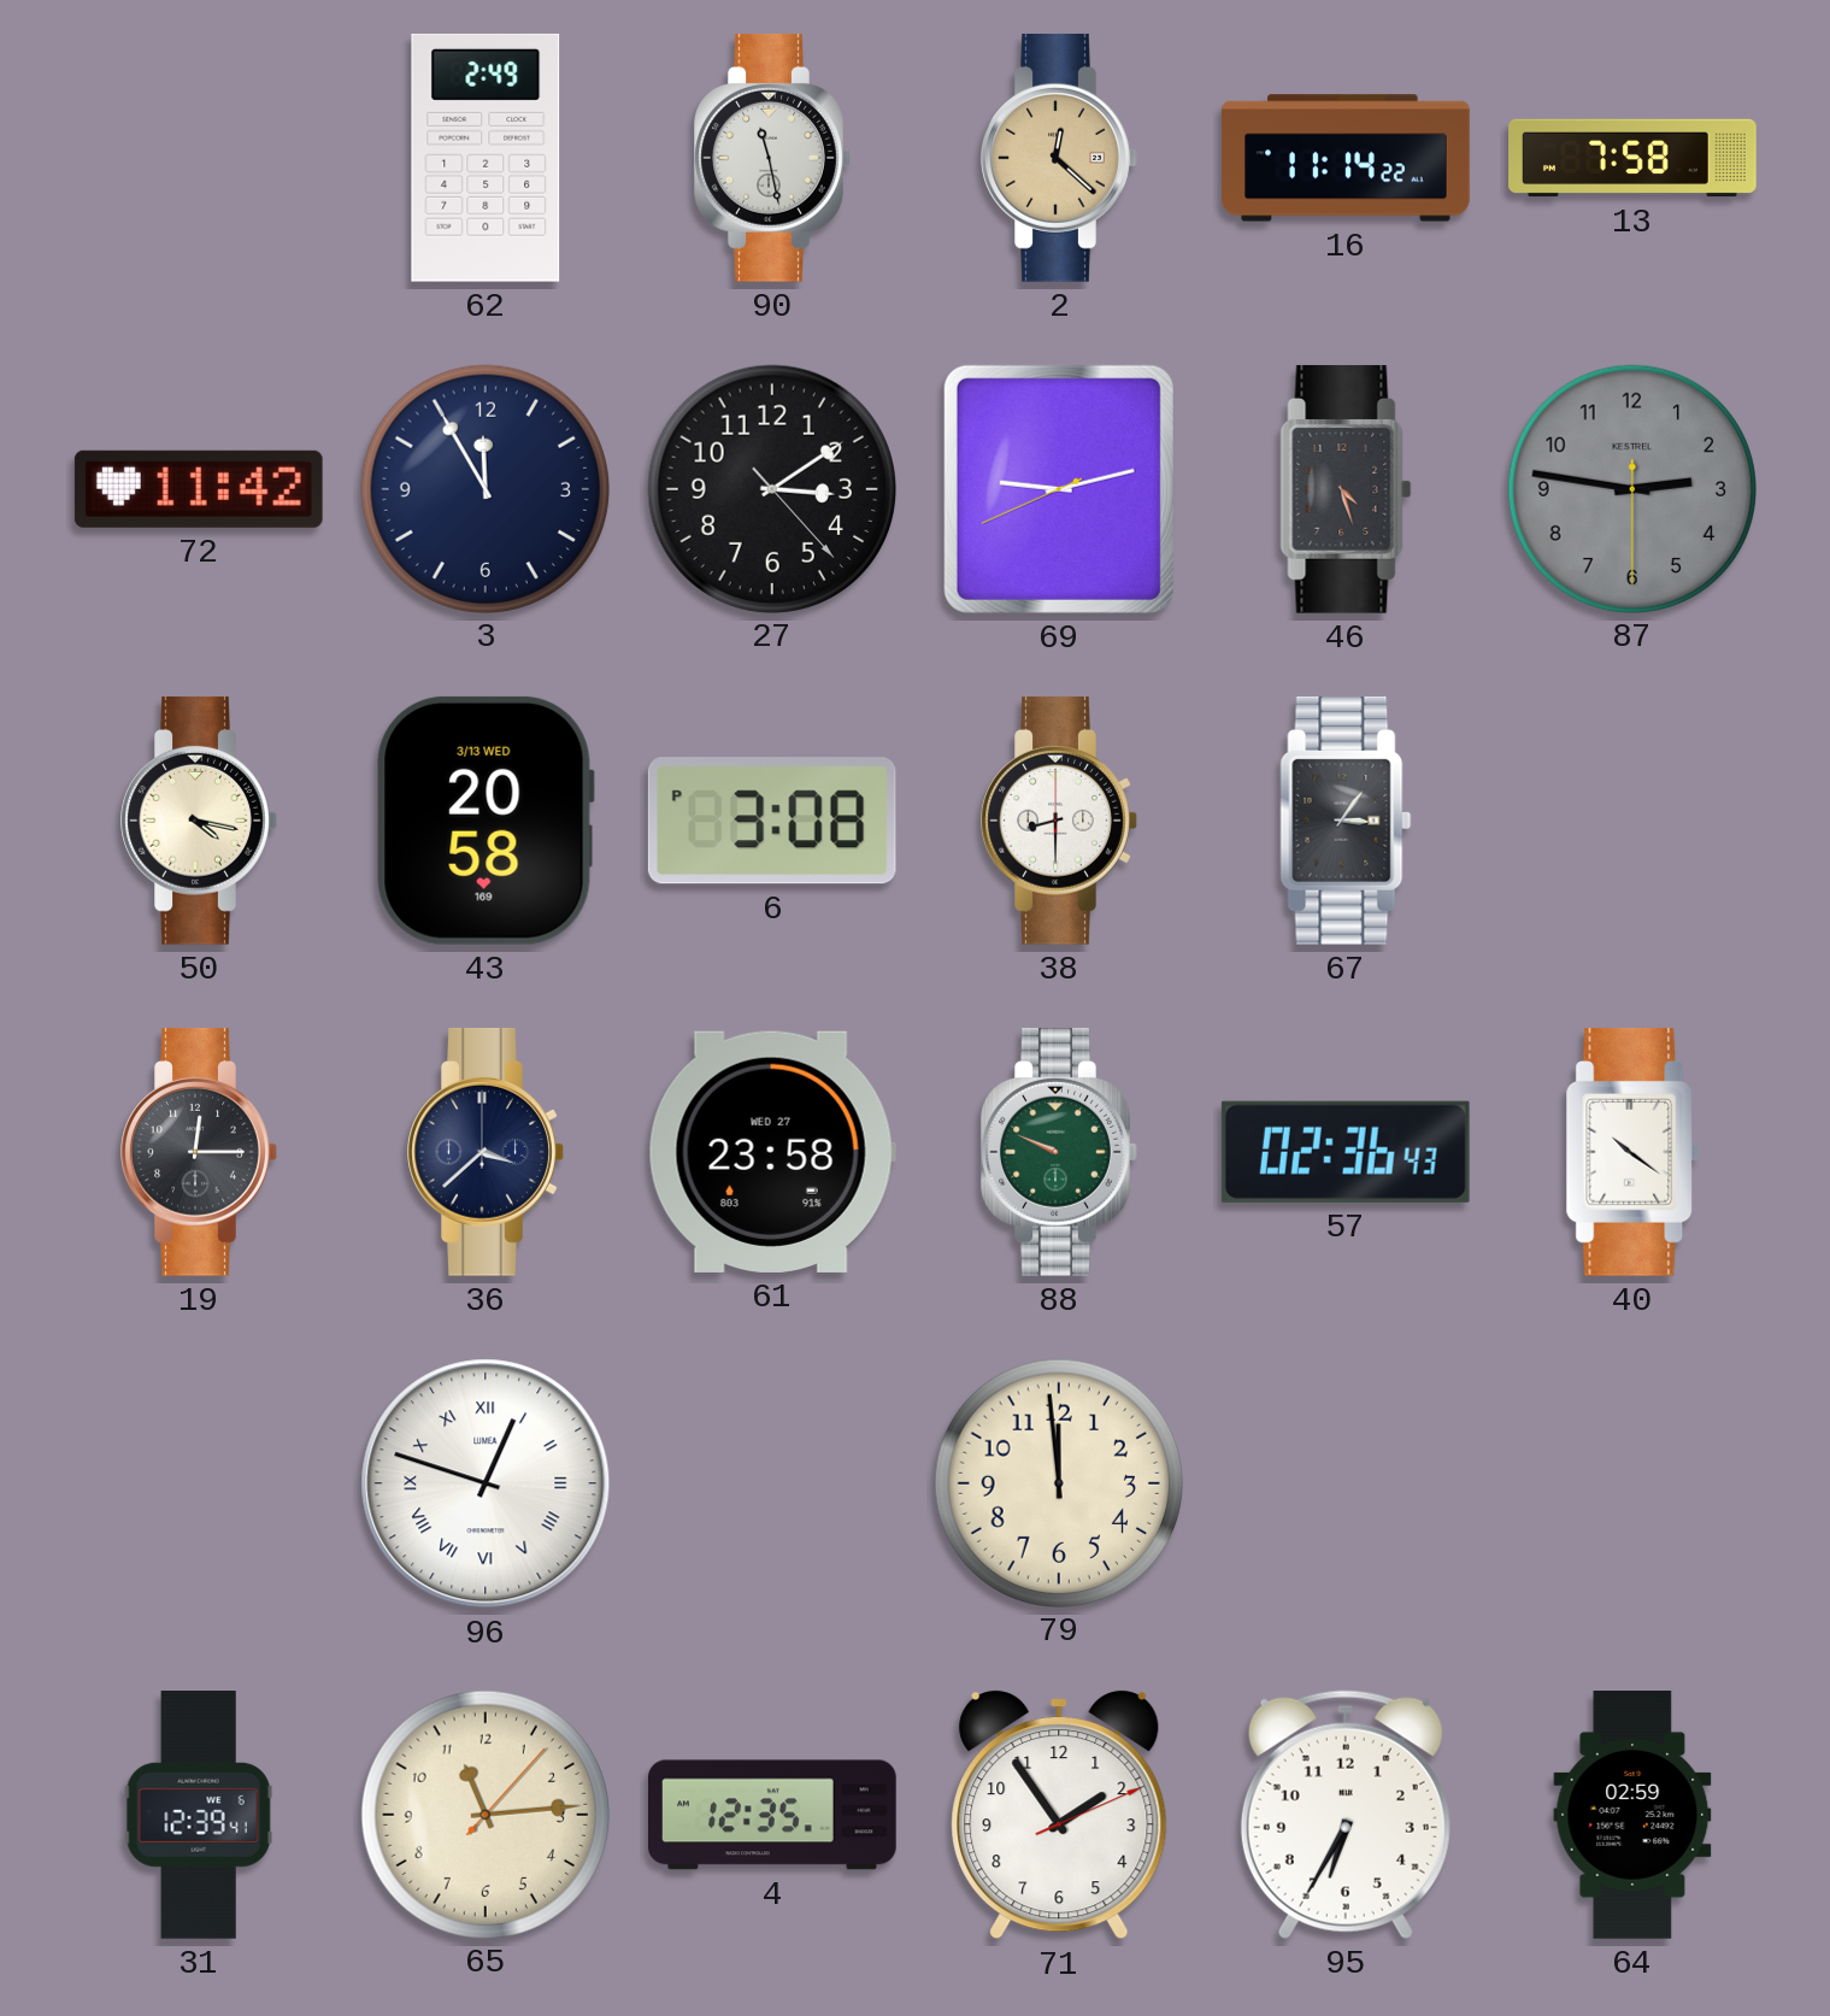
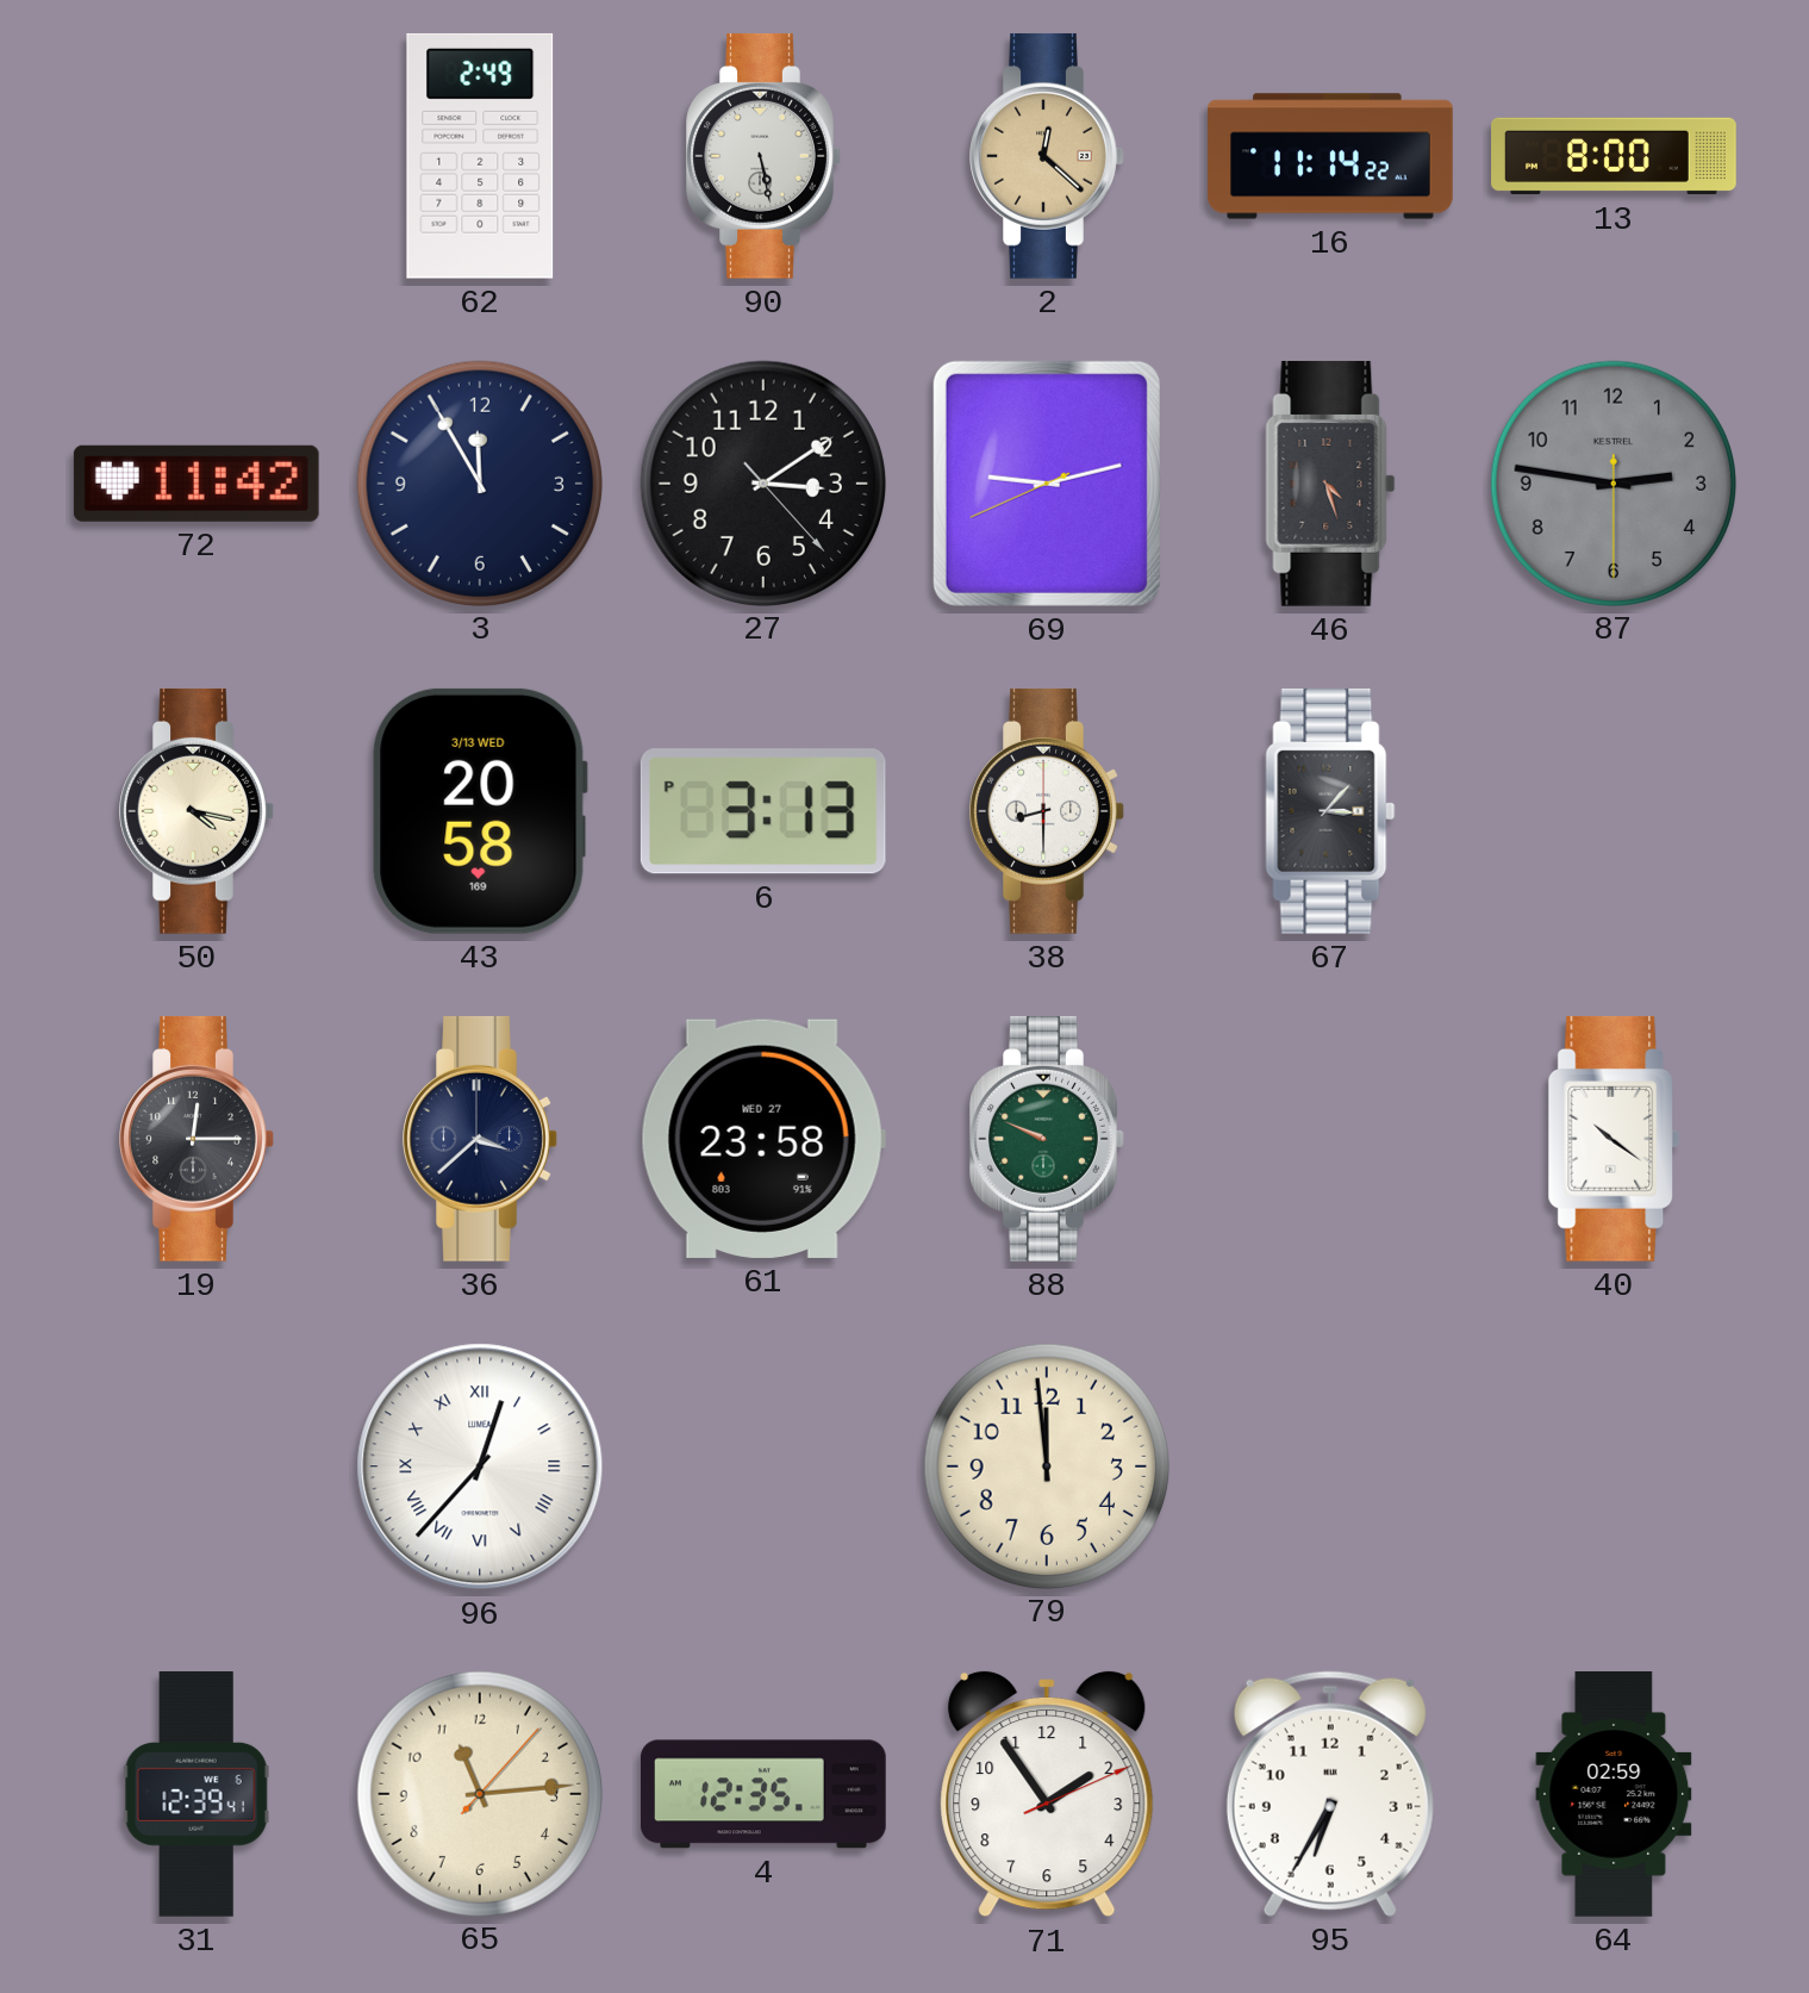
90: 11:28 -> 5:28
13: 7:58 -> 8:00
6: 3:08 -> 3:13
67: 3:06 -> 3:07
57: 02:36 -> none
96: 12:48 -> 12:37
